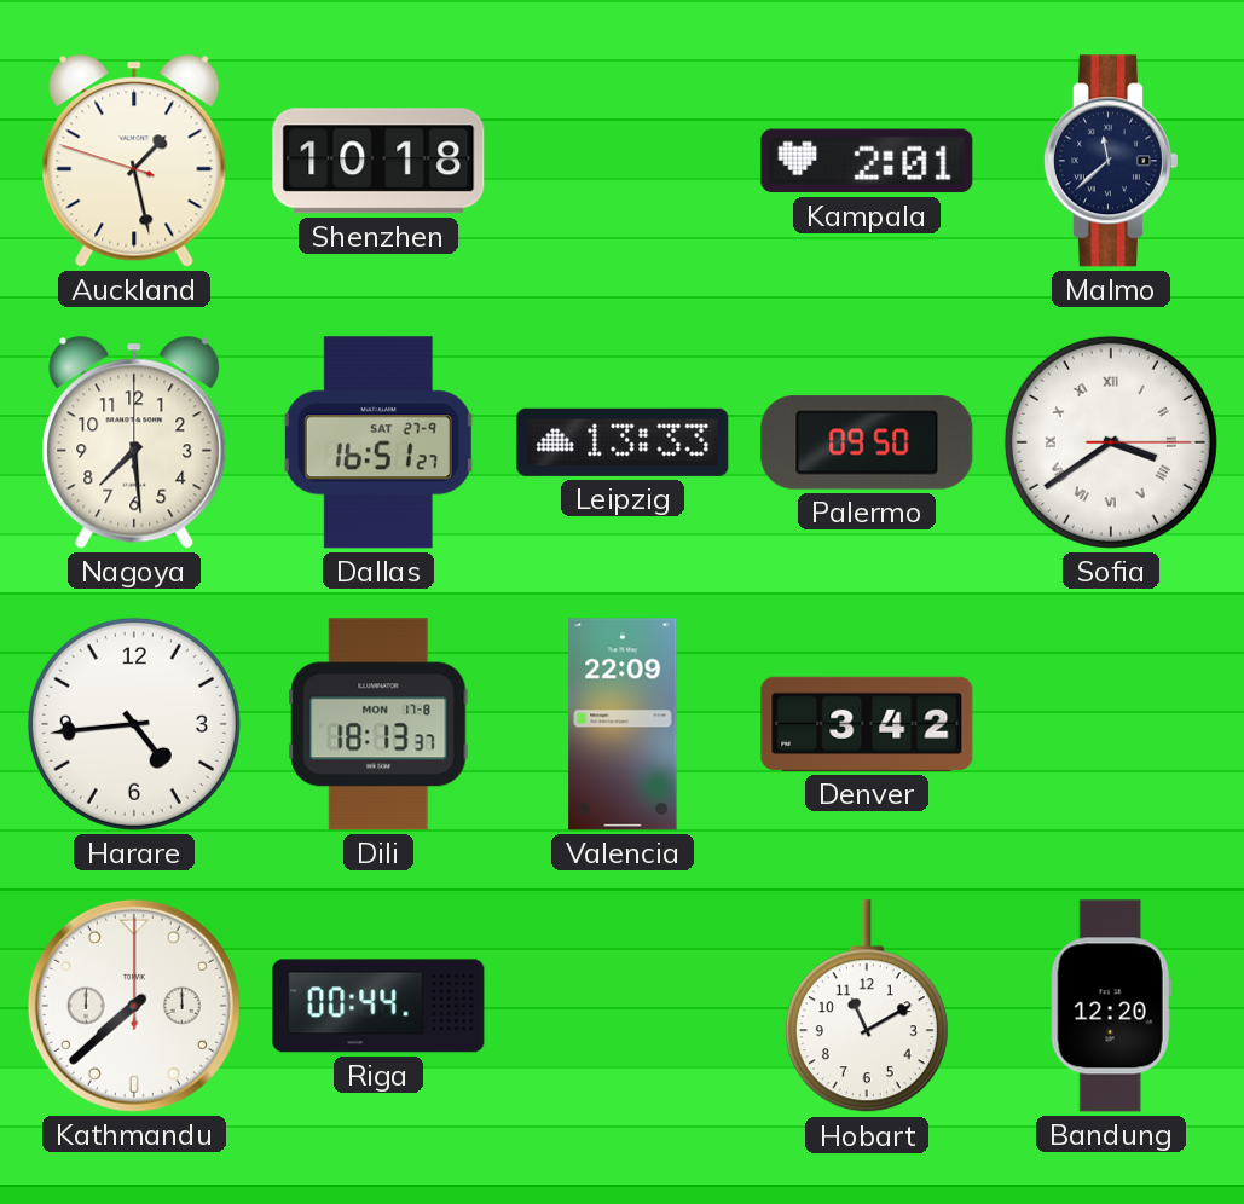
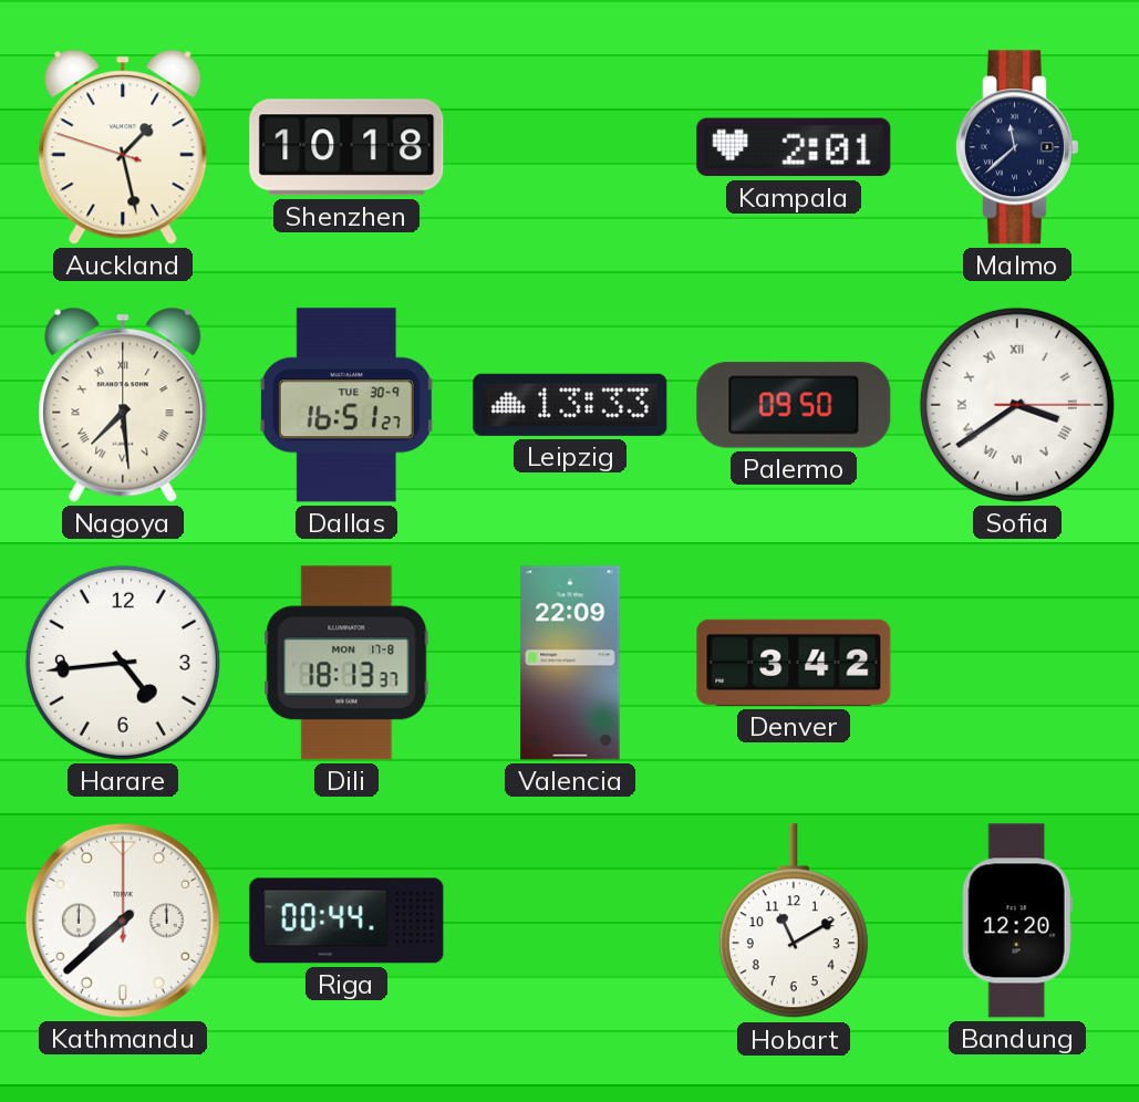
Nagoya numerals: Arabic -> Roman
Dallas date: SAT 27-9 -> TUE 30-9
